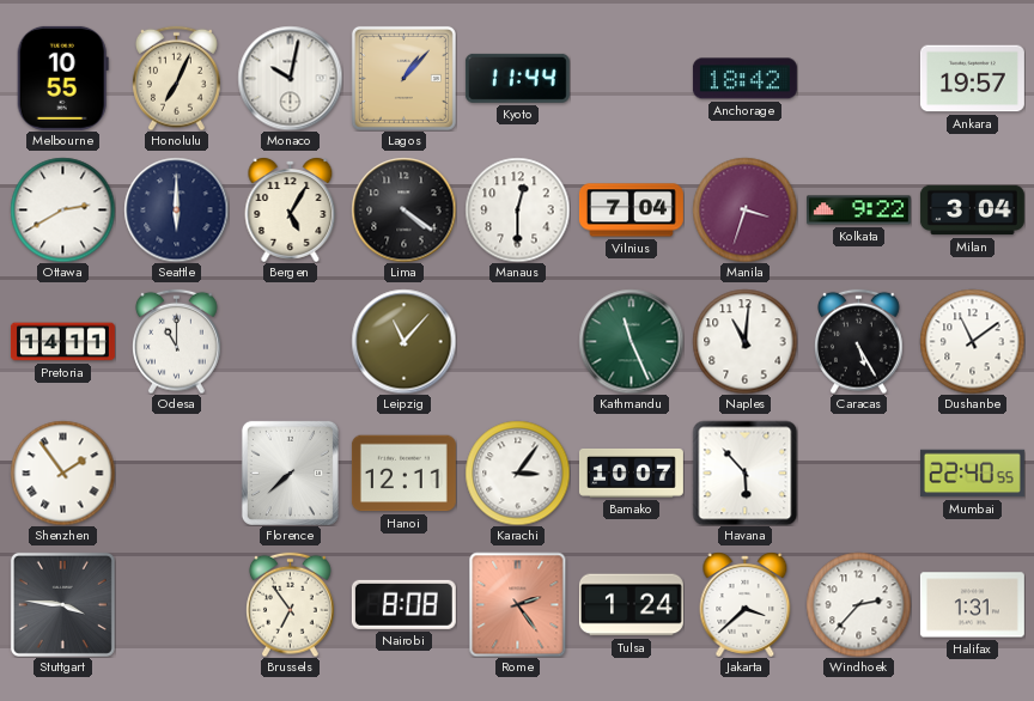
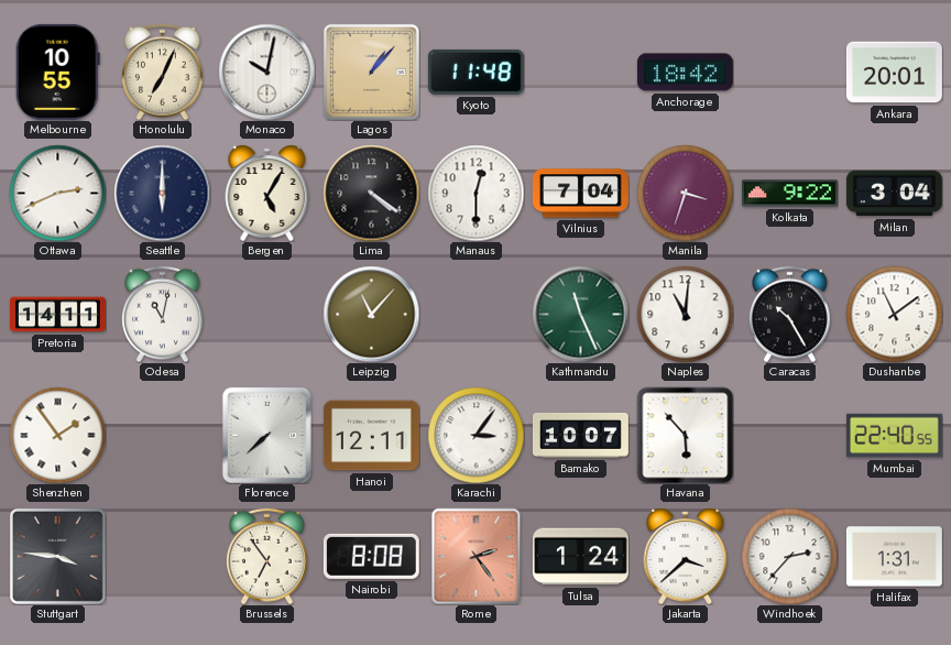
Kyoto: 11:44 -> 11:48
Ankara: 19:57 -> 20:01
Ottawa: 2:40 -> 2:41
Odesa: 11:00 -> 11:02
Caracas: 5:25 -> 10:25
